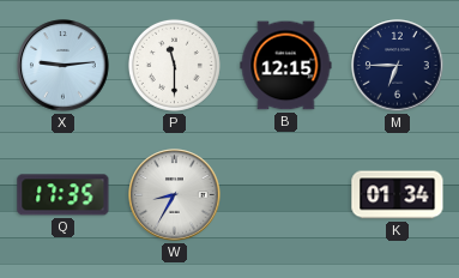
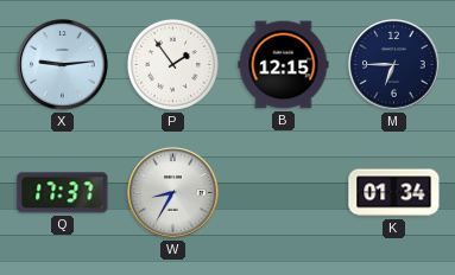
P: 11:30 -> 1:54
Q: 17:35 -> 17:37
